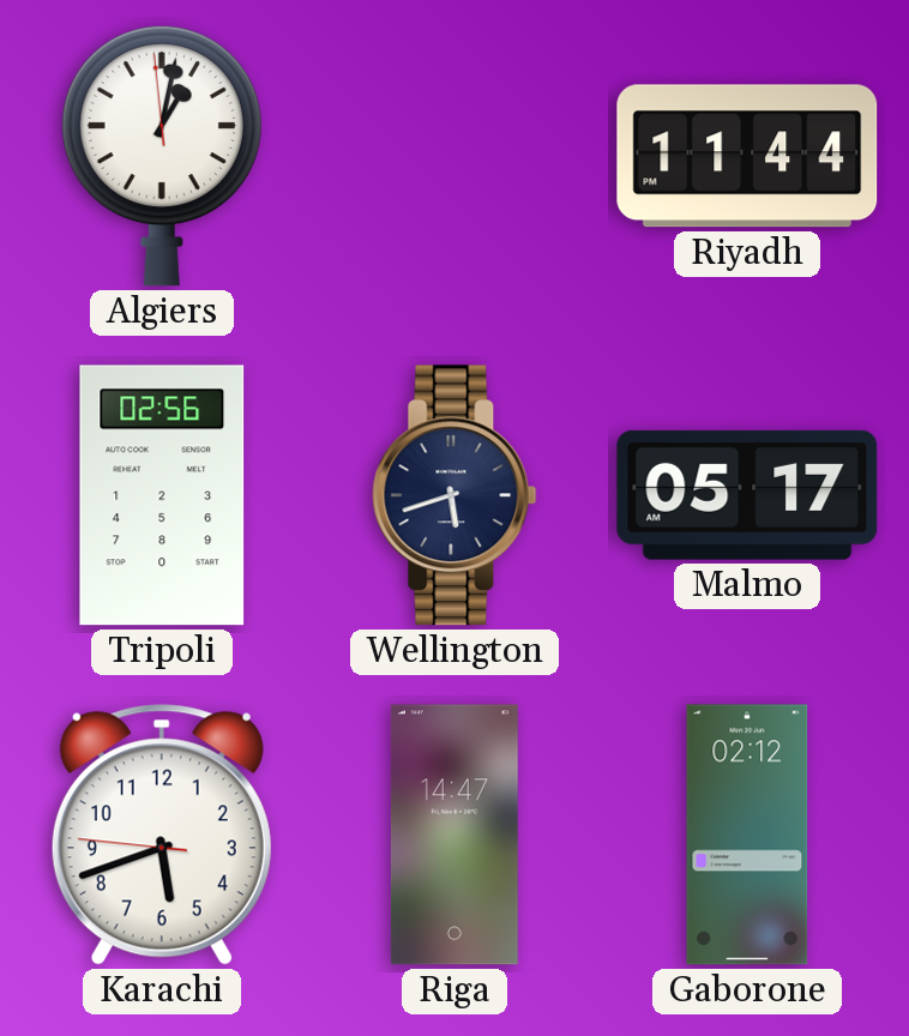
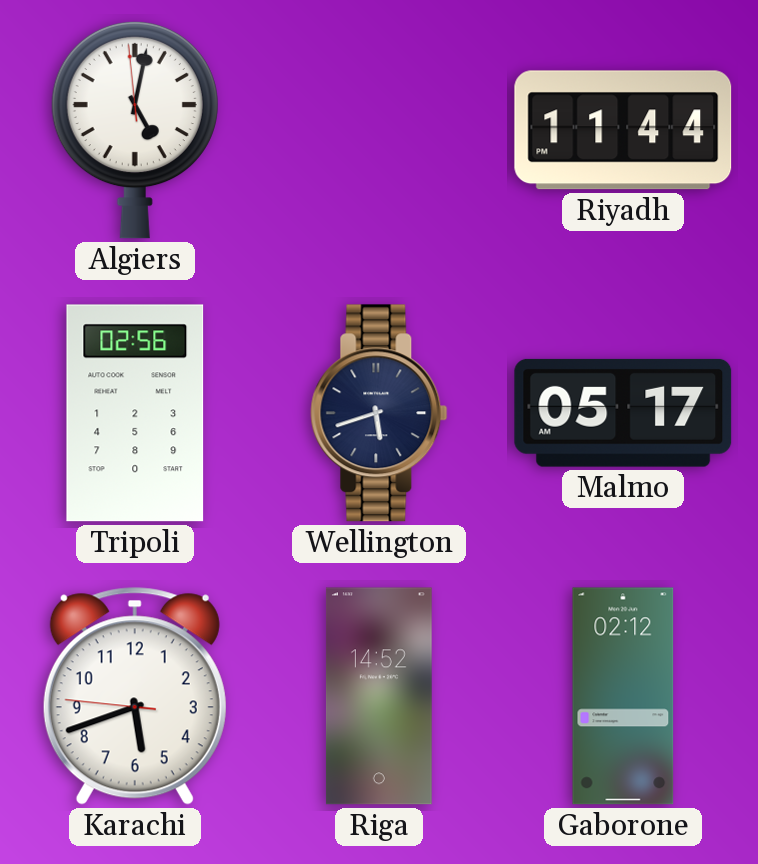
Algiers: 1:01 -> 5:01
Riga: 14:47 -> 14:52
